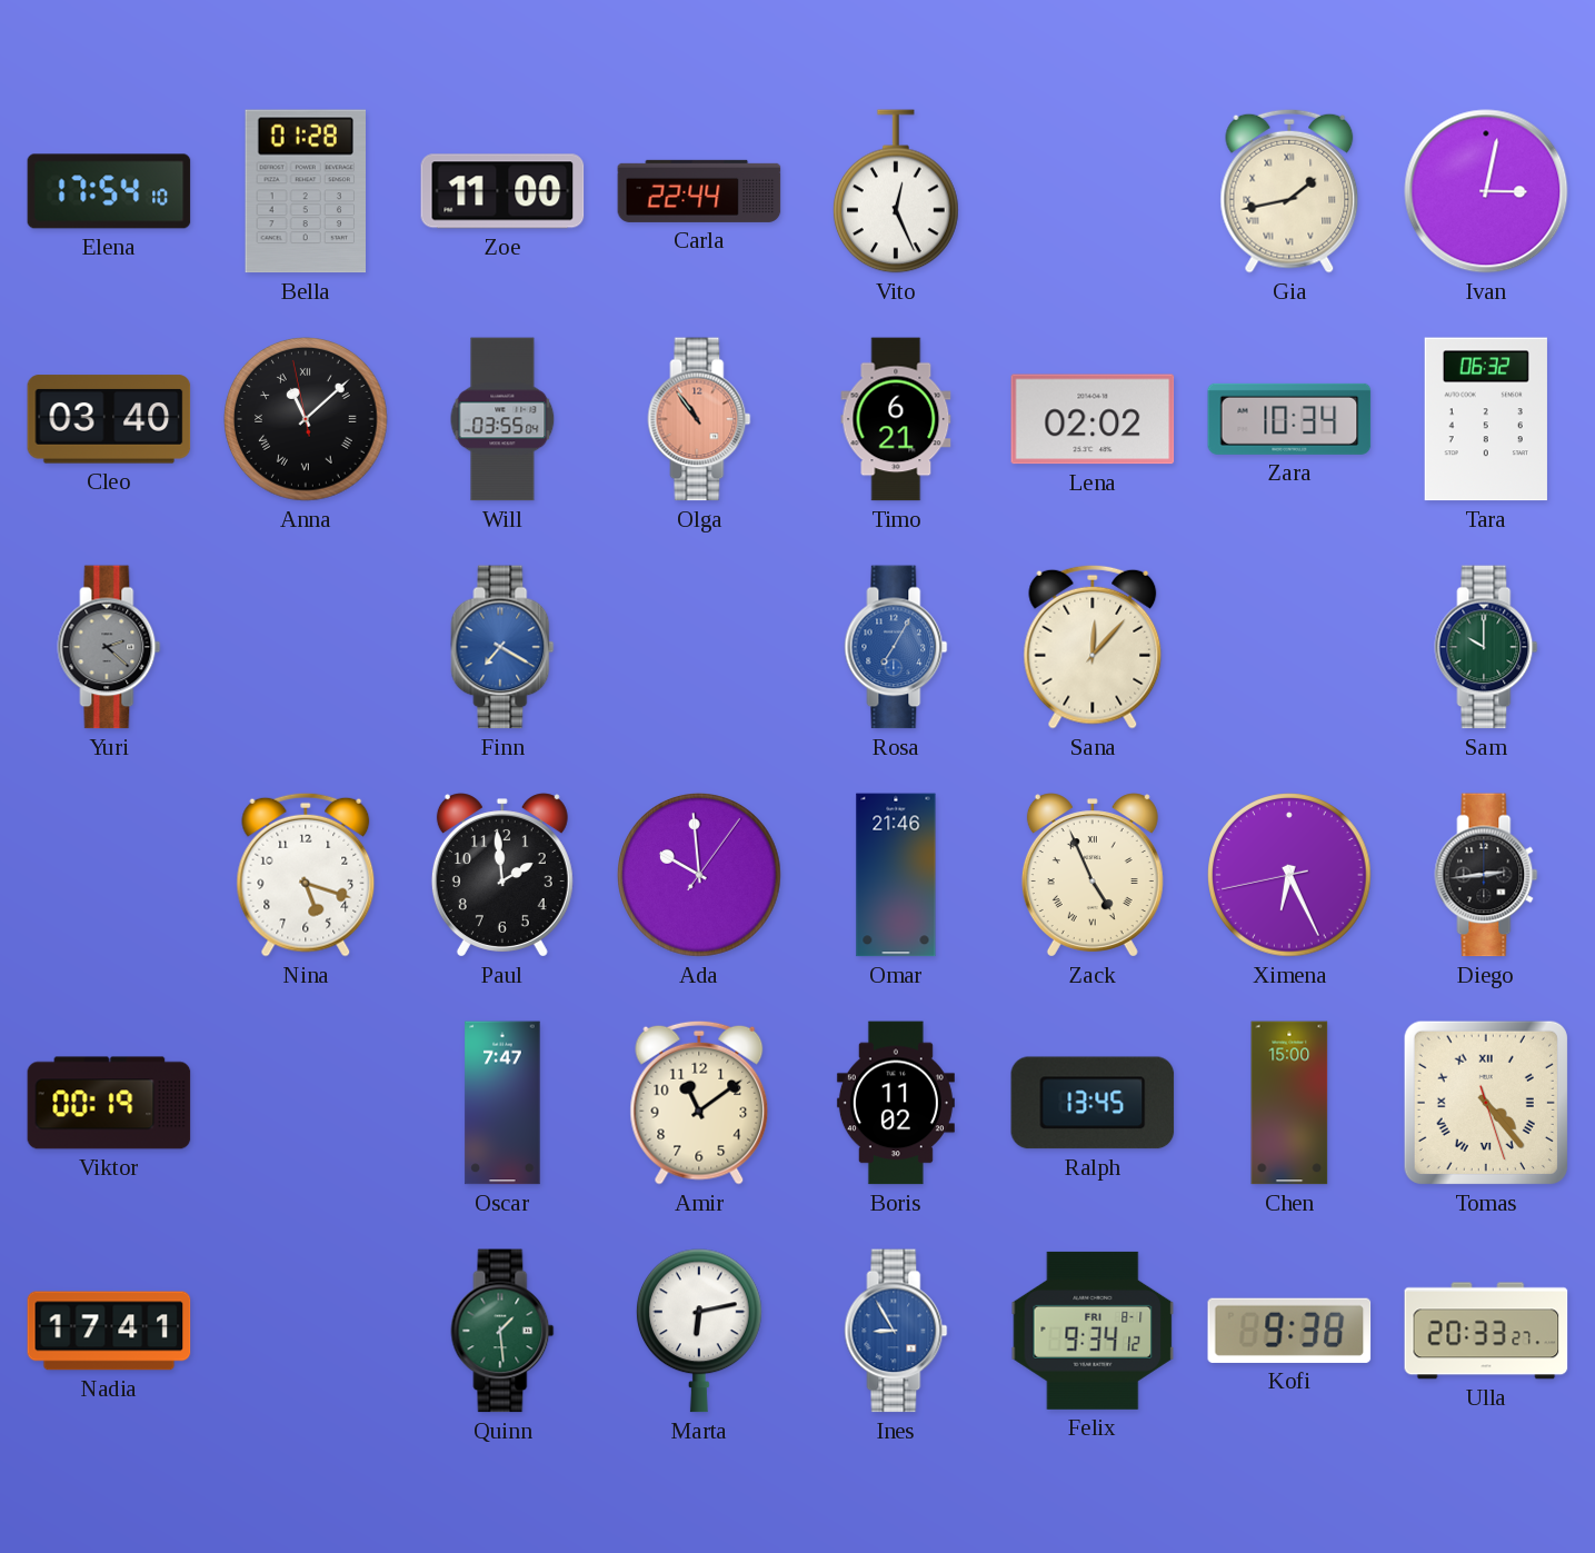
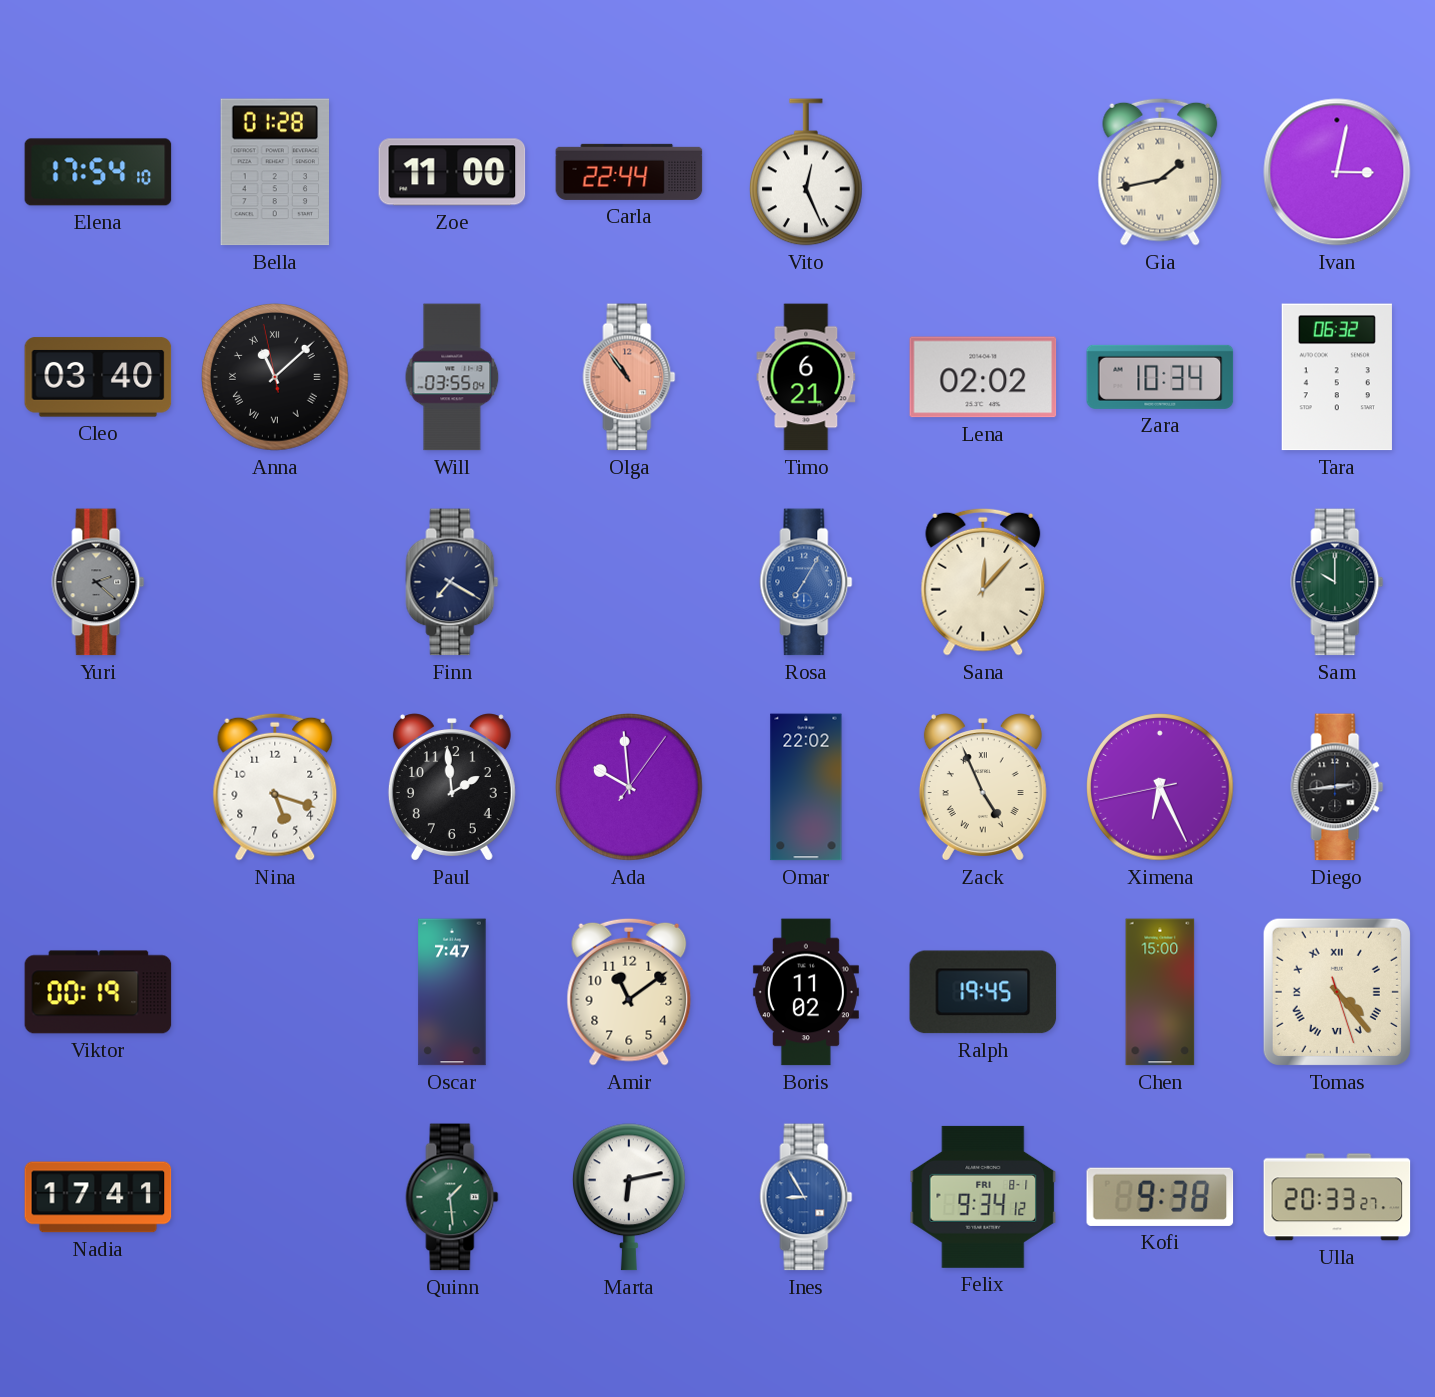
Finn dial: blue -> navy
Omar: 21:46 -> 22:02
Ralph: 13:45 -> 19:45
